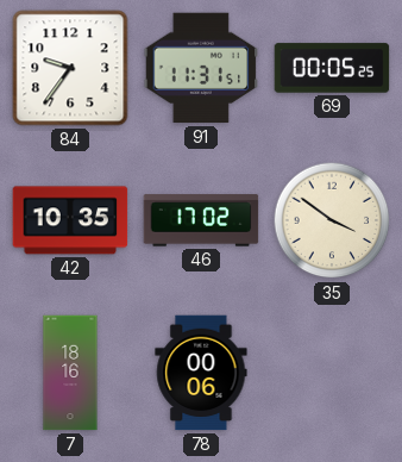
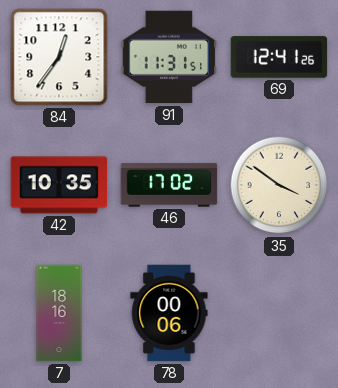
84: 9:36 -> 12:36
69: 00:05 -> 12:41
